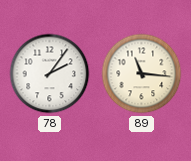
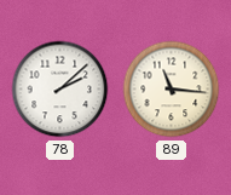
78: 2:06 -> 2:08
